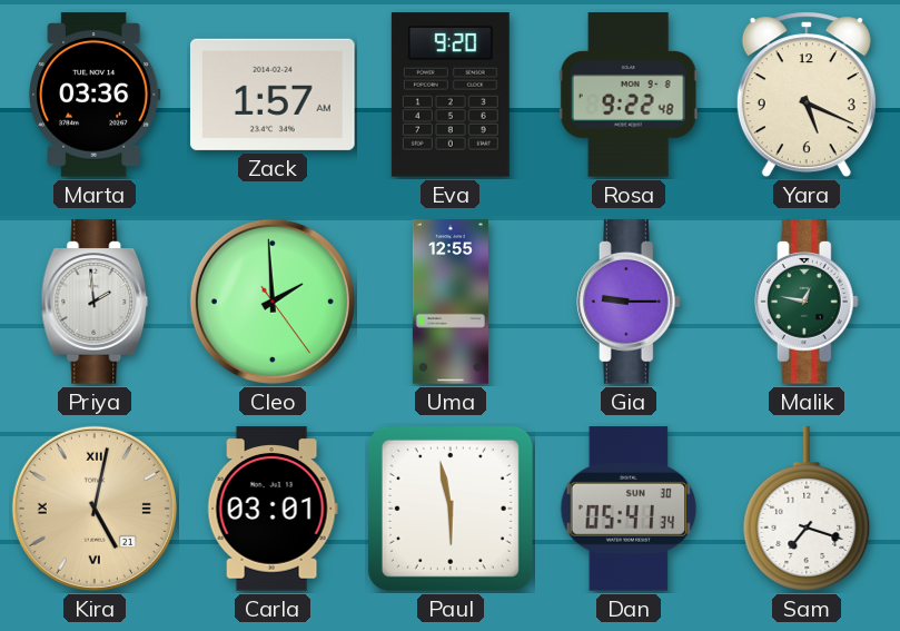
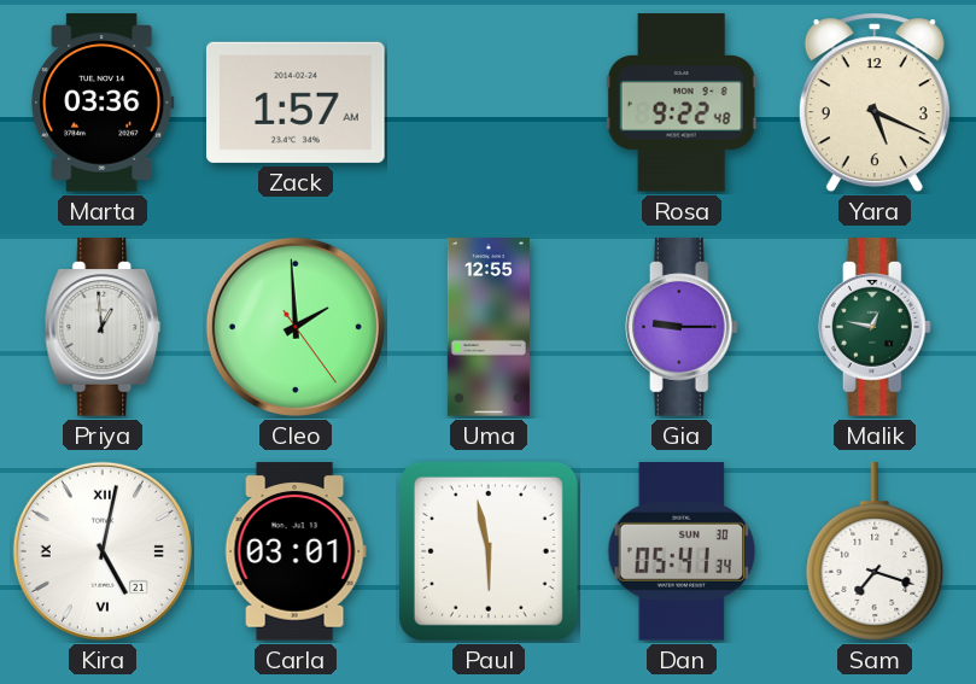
Eva: 9:20 -> none
Priya: 1:59 -> 12:59
Kira dial: champagne -> white
